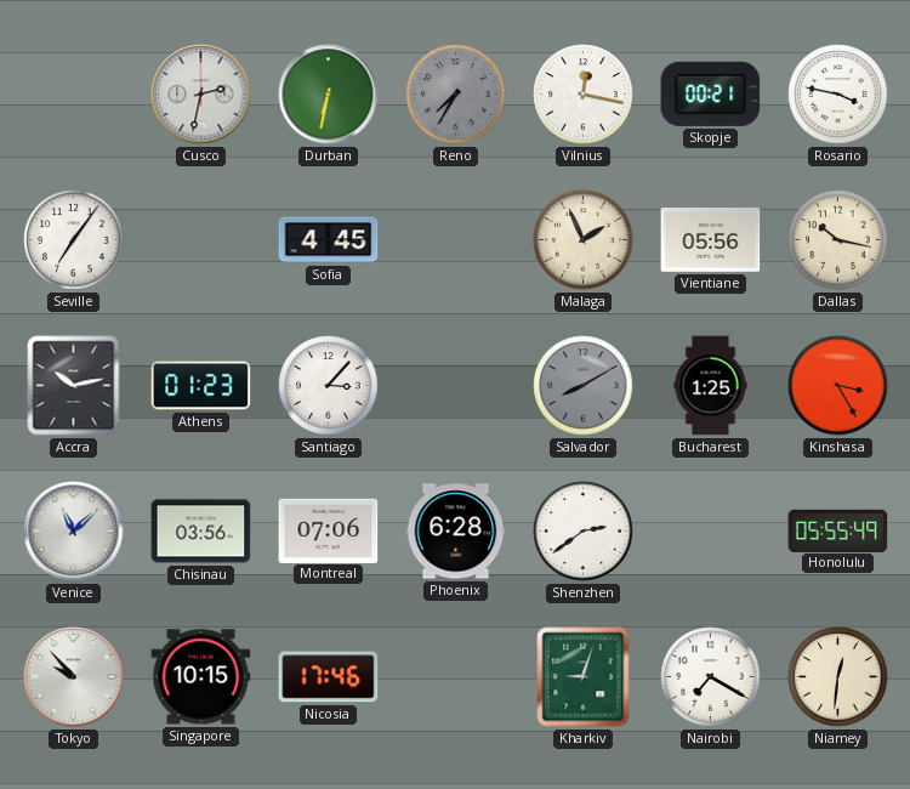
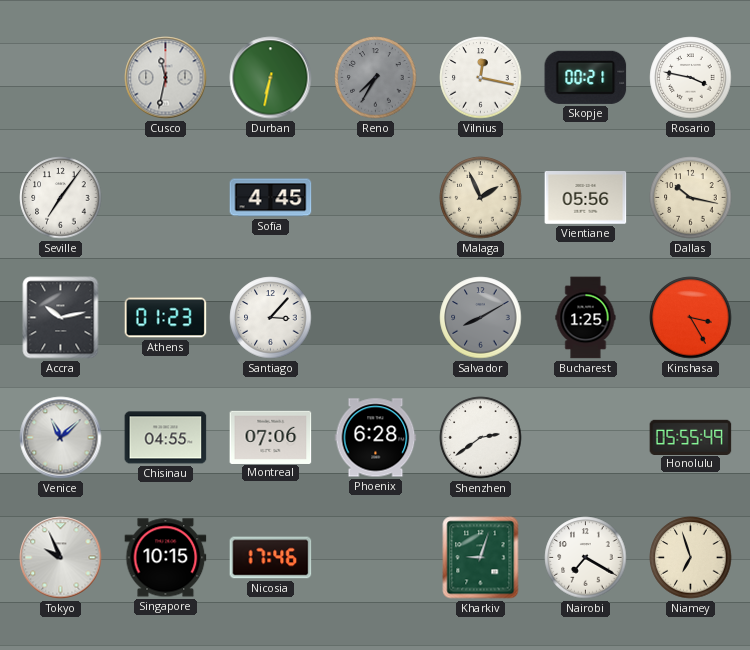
Cusco: 2:32 -> 11:32
Chisinau: 03:56 -> 04:55
Tokyo: 9:53 -> 9:56
Niamey: 12:31 -> 6:57
